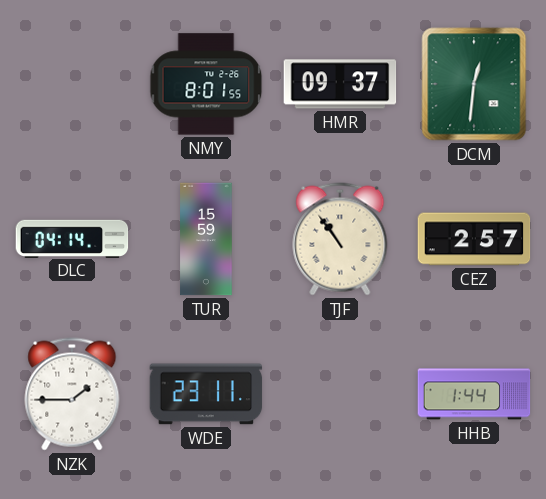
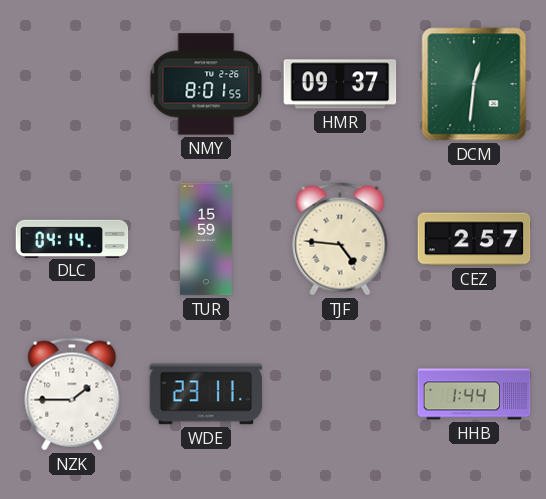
TJF: 10:54 -> 4:46
